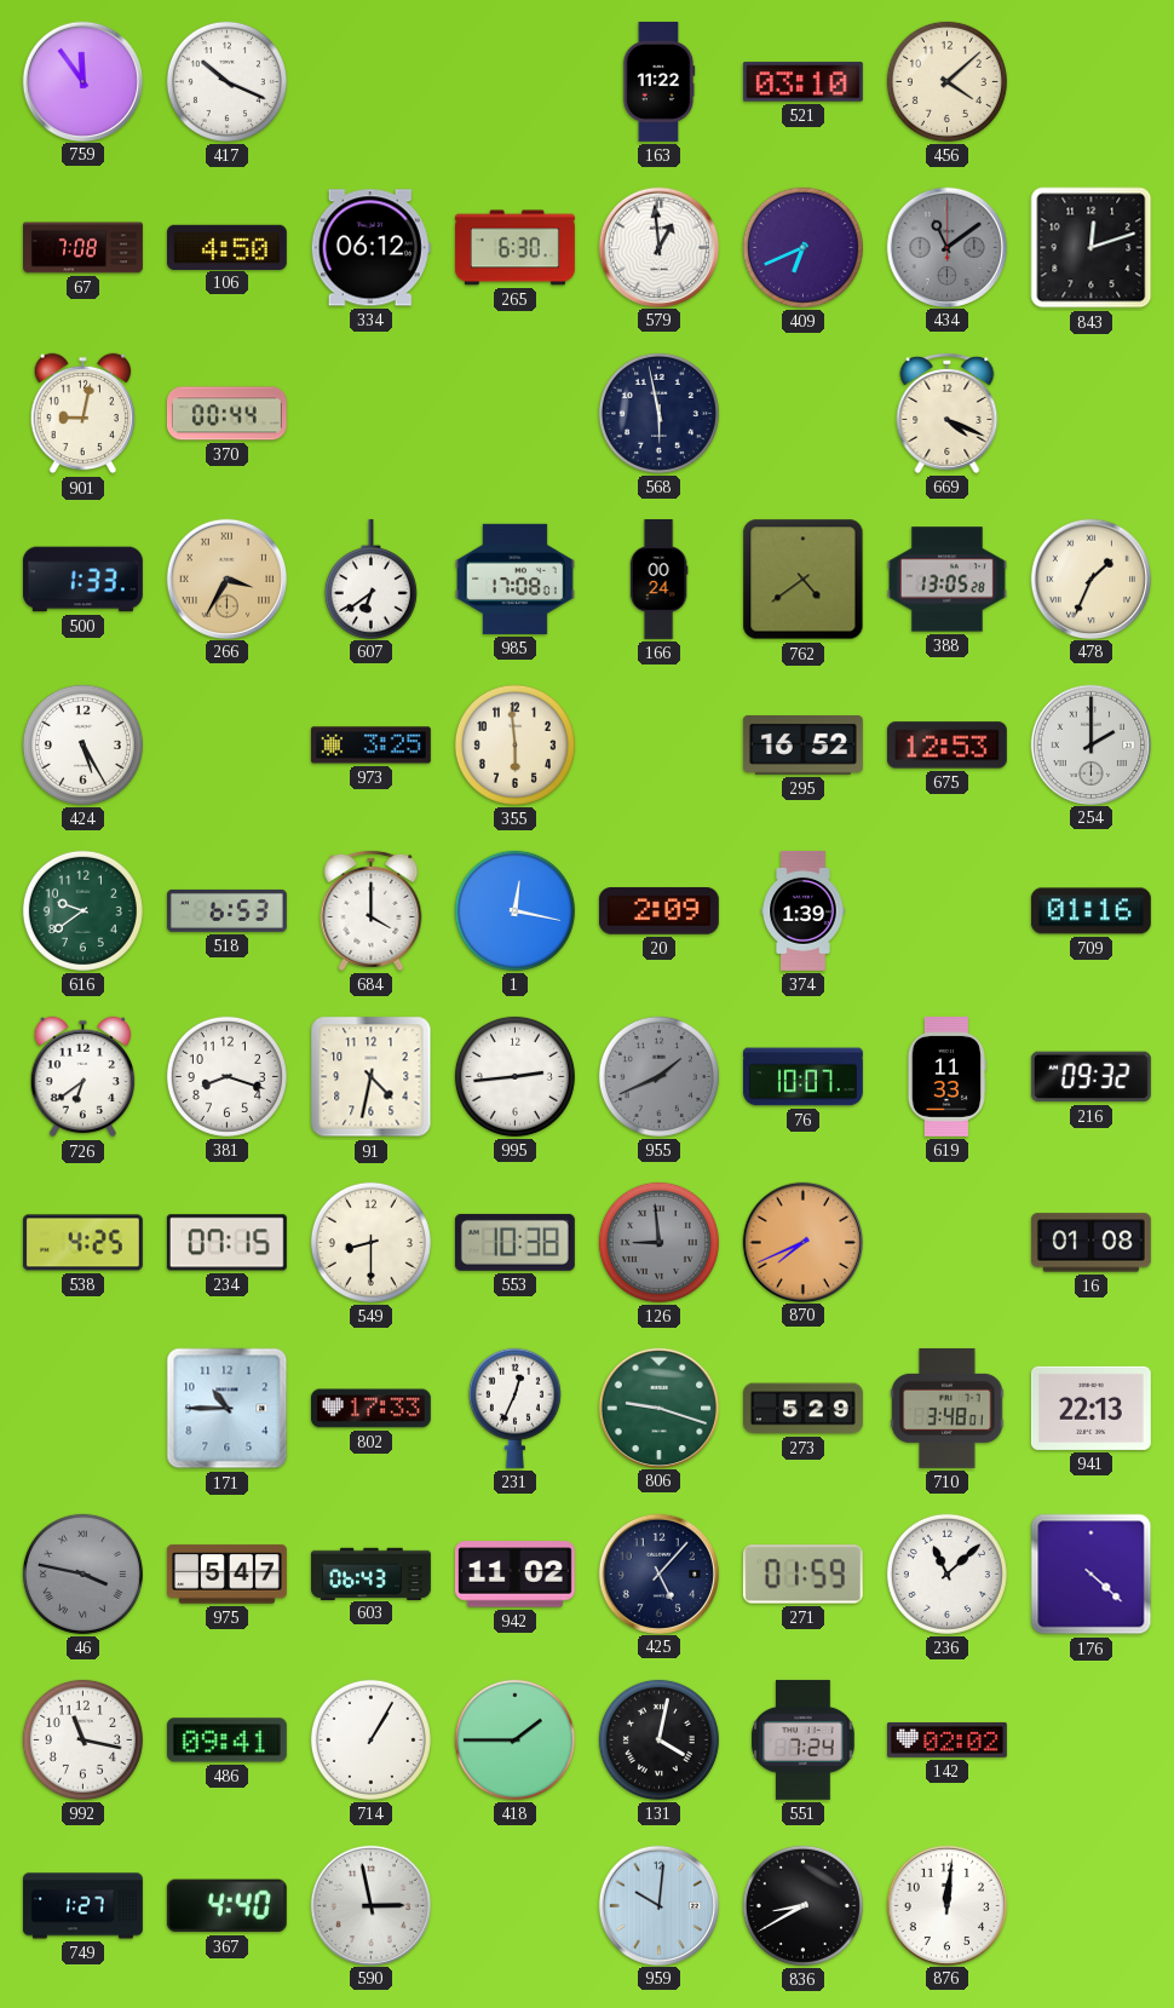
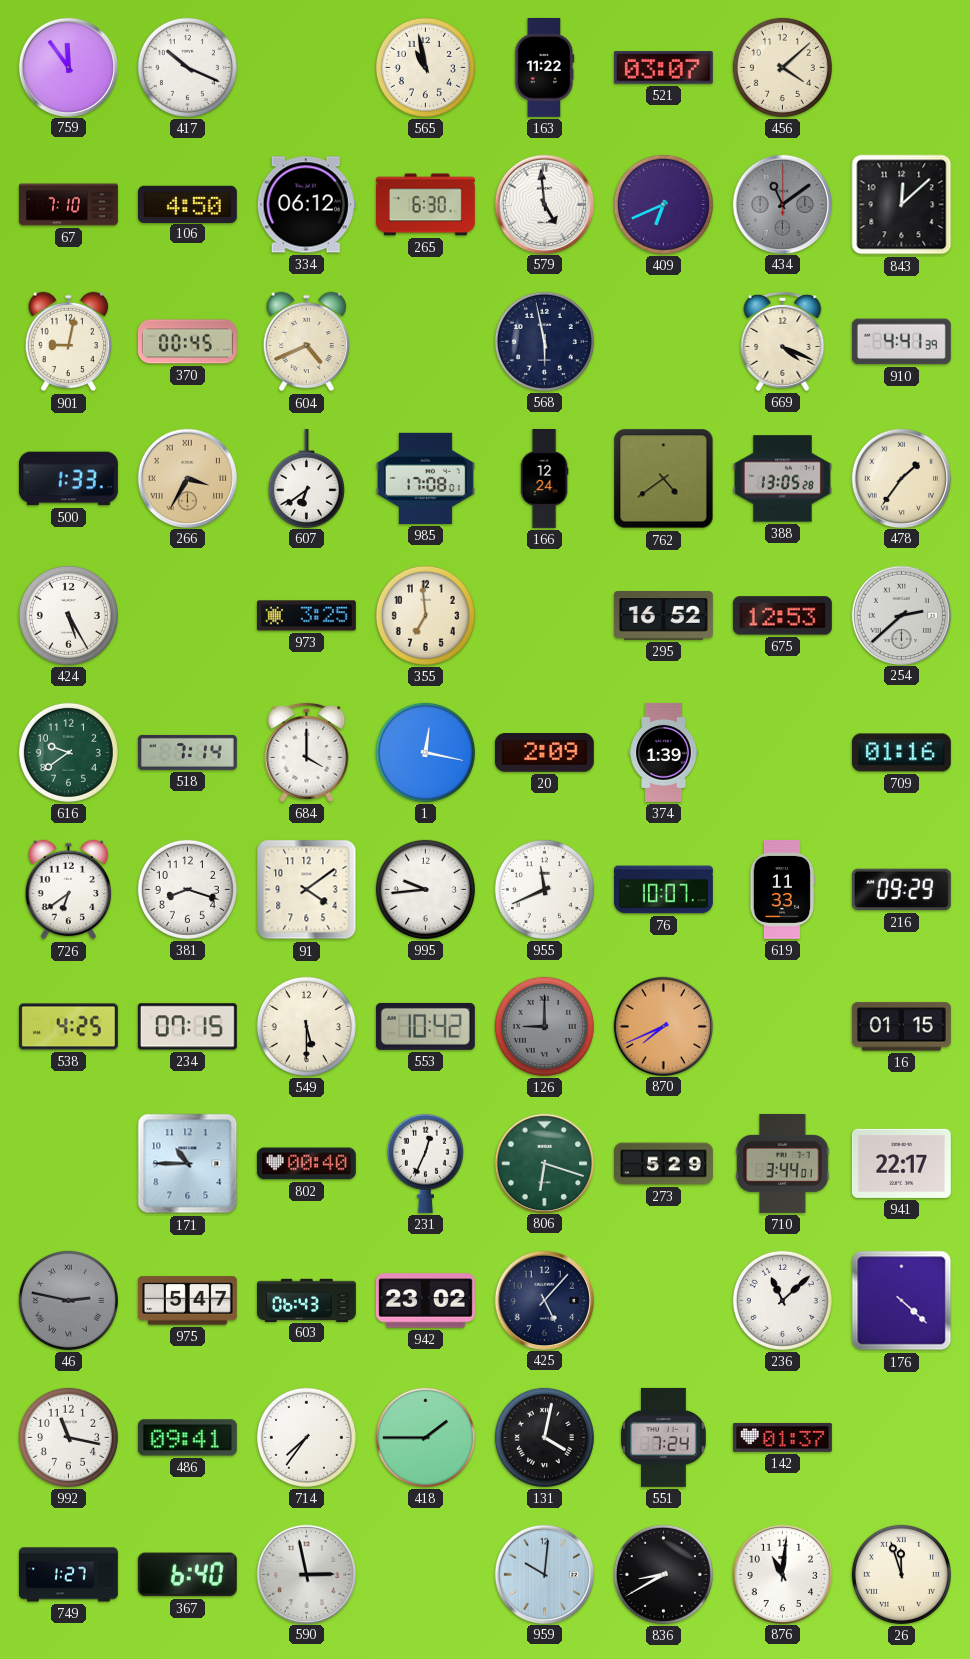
565: none -> 10:58
521: 03:10 -> 03:07
67: 7:08 -> 7:10
579: 12:59 -> 4:59
843: 12:12 -> 12:08
370: 00:44 -> 00:45
604: none -> 4:41
910: none -> 4:41
166: 00:24 -> 12:24
478: 1:34 -> 1:36
355: 5:59 -> 6:59
254: 2:00 -> 2:38
518: 6:53 -> 7:14
91: 4:32 -> 4:09
995: 2:44 -> 9:44
955: 1:41 -> 11:41
955 dial: grey -> white
216: 09:32 -> 09:29
549: 8:30 -> 5:30
553: 10:38 -> 10:42
126: 8:59 -> 9:00
16: 01:08 -> 01:15
802: 17:33 -> 00:40
806: 9:18 -> 6:18
710: 3:48 -> 3:44
941: 22:13 -> 22:17
46: 3:47 -> 2:47
942: 11:02 -> 23:02
271: 01:59 -> none
714: 1:05 -> 7:36
142: 02:02 -> 01:37
367: 4:40 -> 6:40
876: 12:01 -> 11:01
26: none -> 11:57
